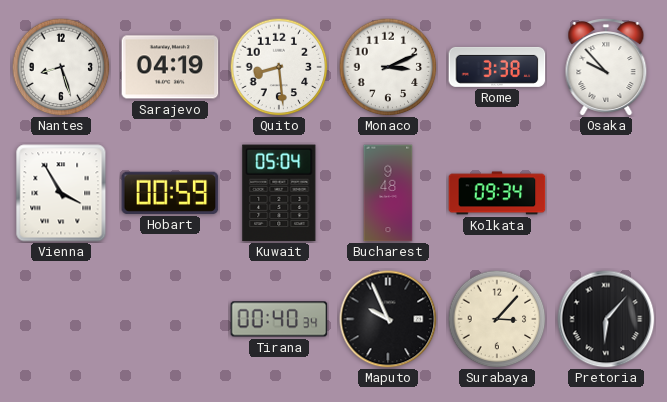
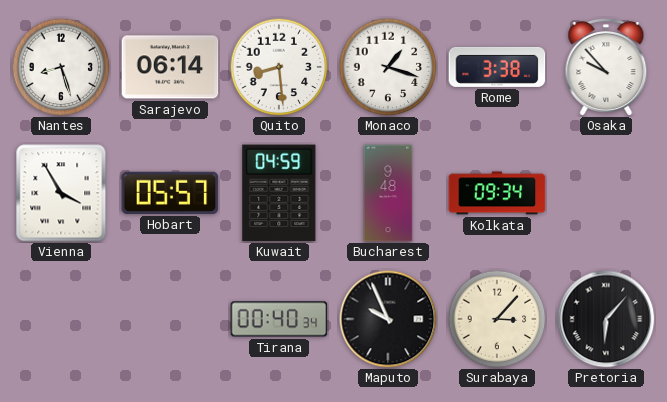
Sarajevo: 04:19 -> 06:14
Monaco: 3:11 -> 1:18
Hobart: 00:59 -> 05:57
Kuwait: 05:04 -> 04:59
